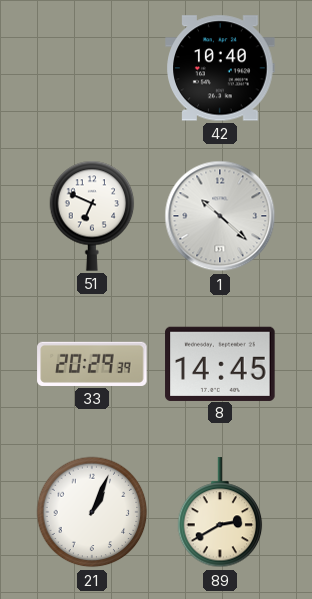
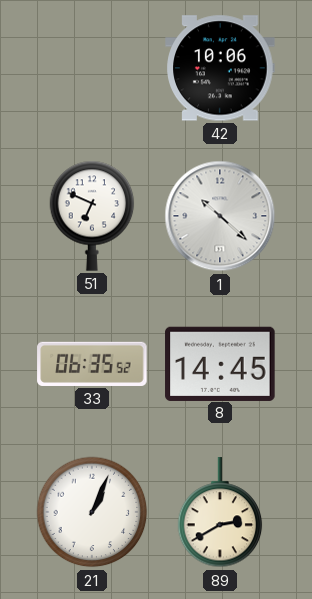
42: 10:40 -> 10:06
33: 20:29 -> 06:35
